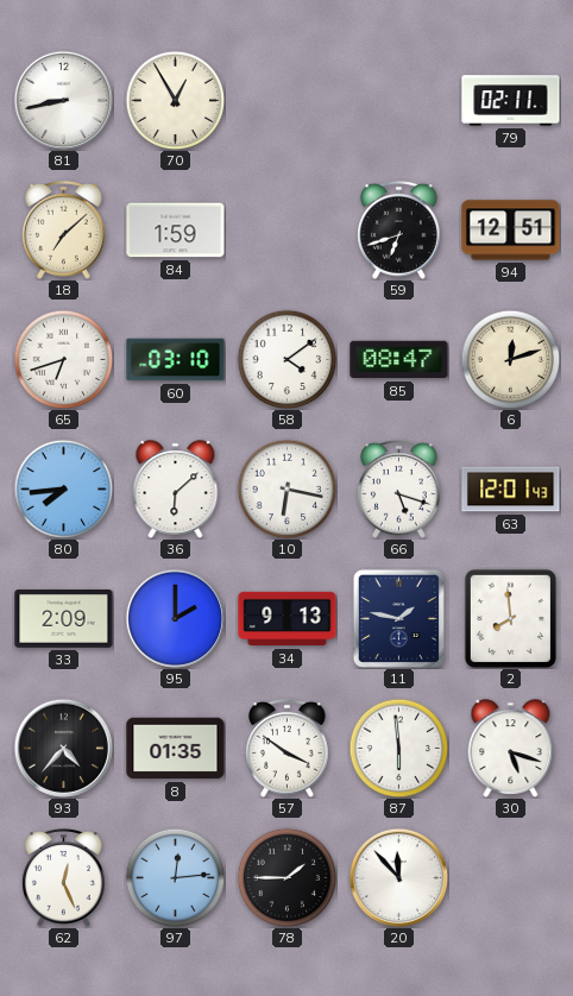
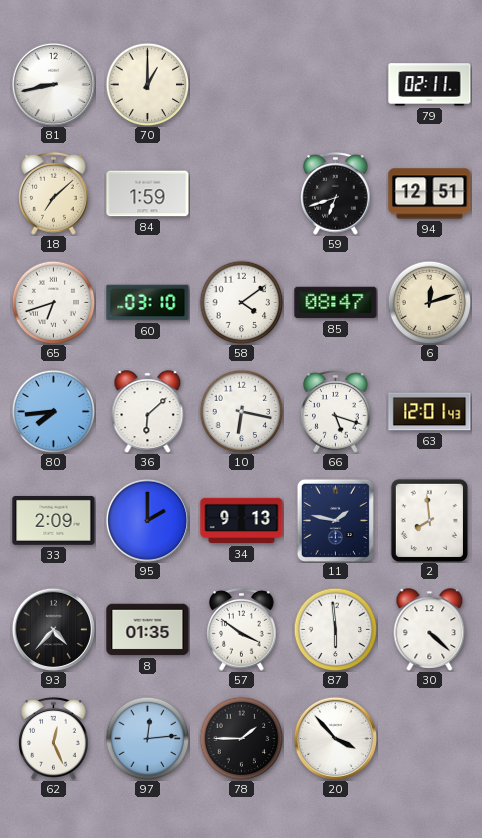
70: 12:55 -> 1:00
30: 5:18 -> 4:22
20: 11:53 -> 3:53
